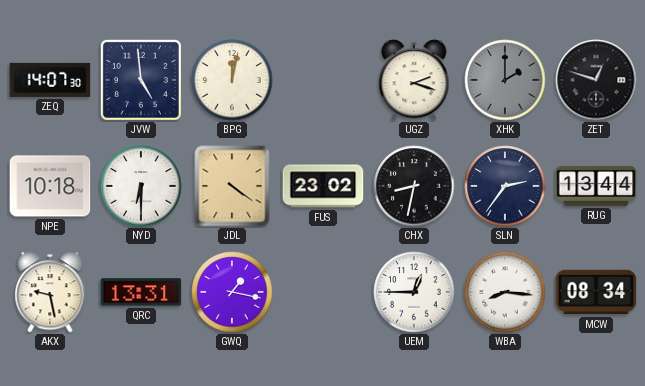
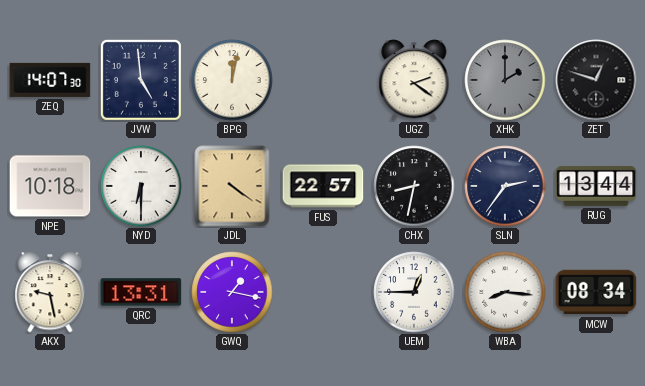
UGZ: 2:18 -> 2:21
FUS: 23:02 -> 22:57
